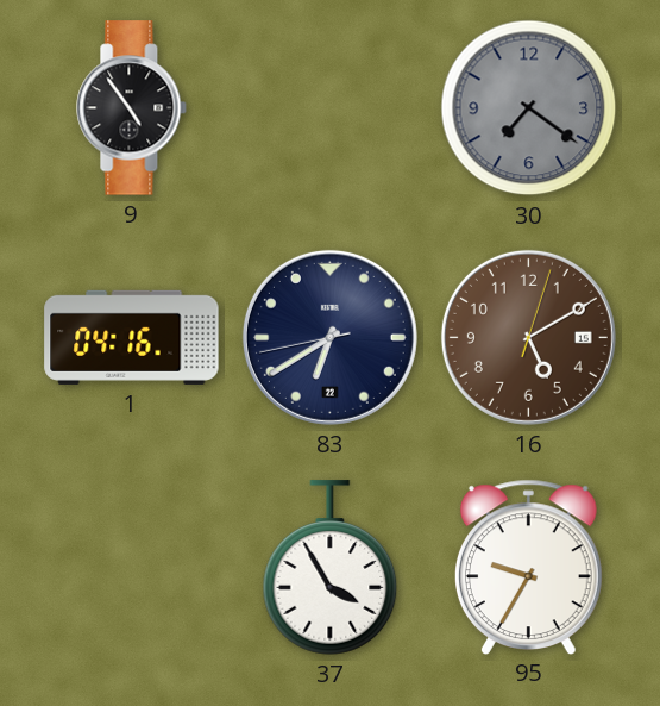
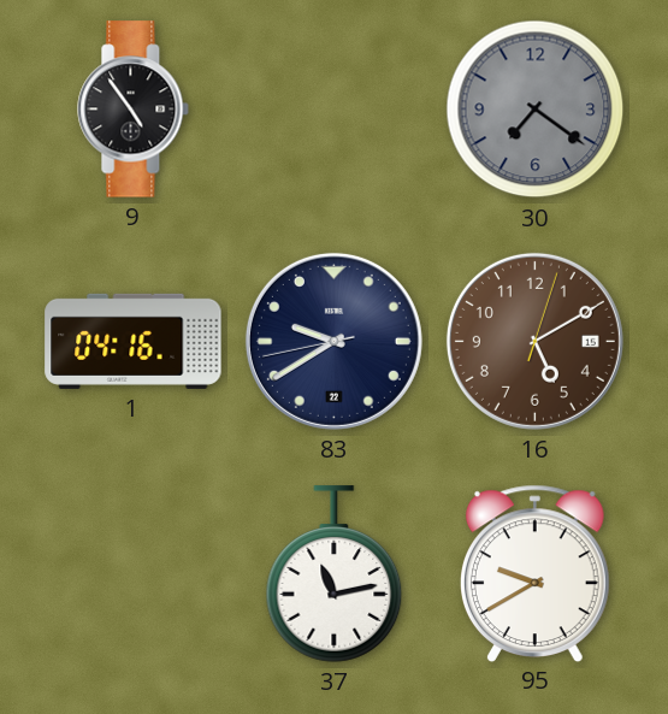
83: 6:39 -> 9:39
37: 3:55 -> 11:13
95: 9:35 -> 9:40
